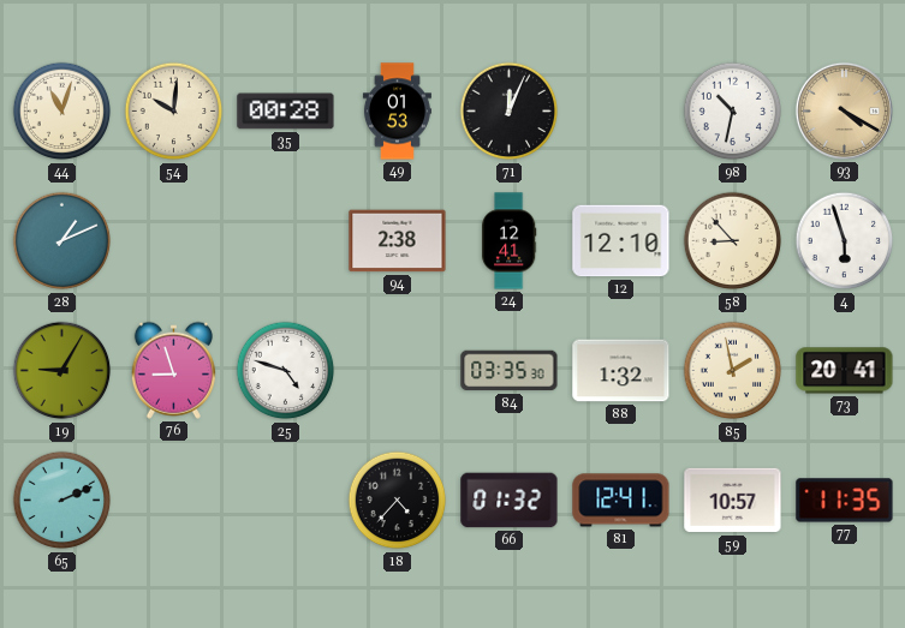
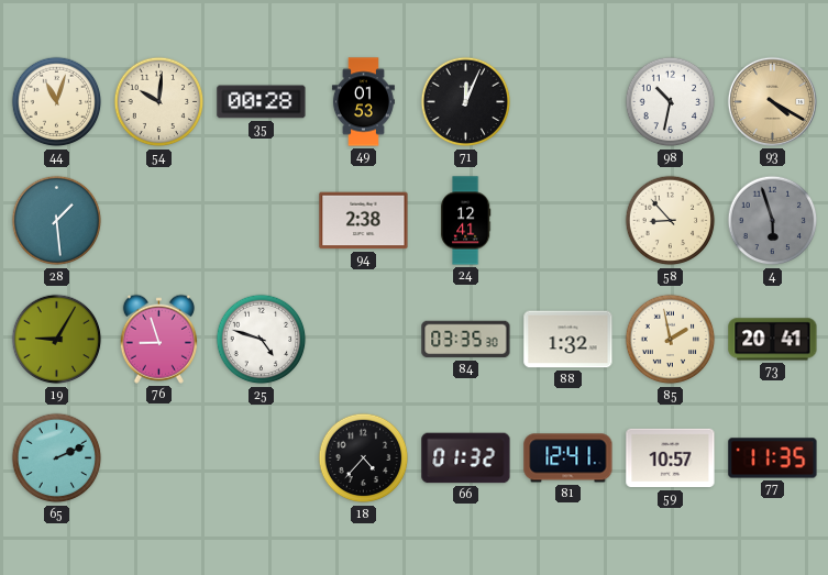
28: 1:11 -> 1:29
12: 12:10 -> none
4 dial: white -> grey
